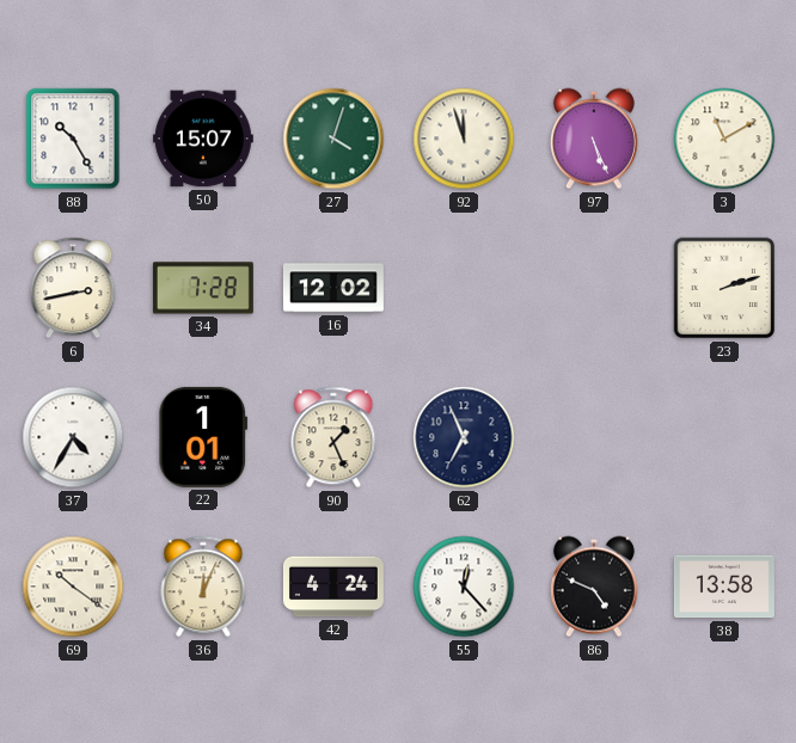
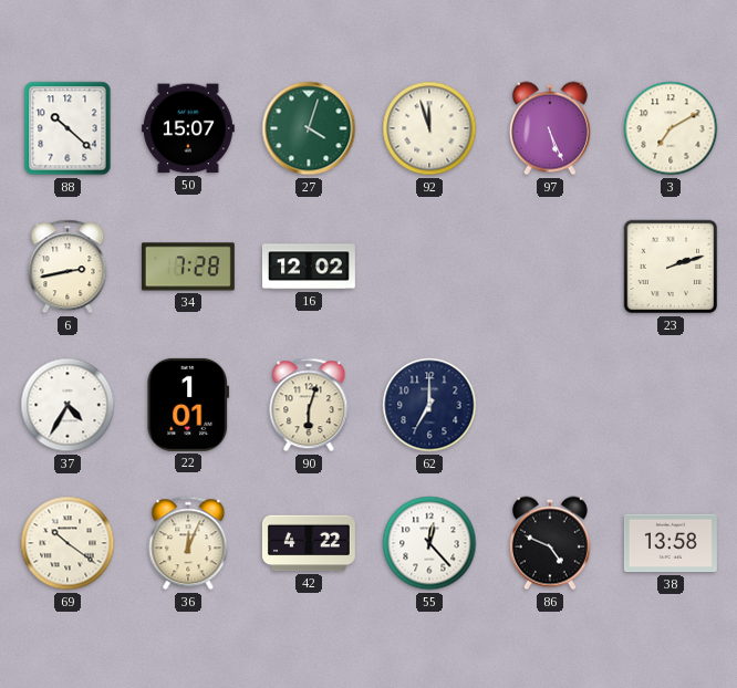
88: 10:25 -> 10:22
3: 11:10 -> 7:10
90: 1:26 -> 6:03
62: 6:56 -> 7:00
42: 4:24 -> 4:22
